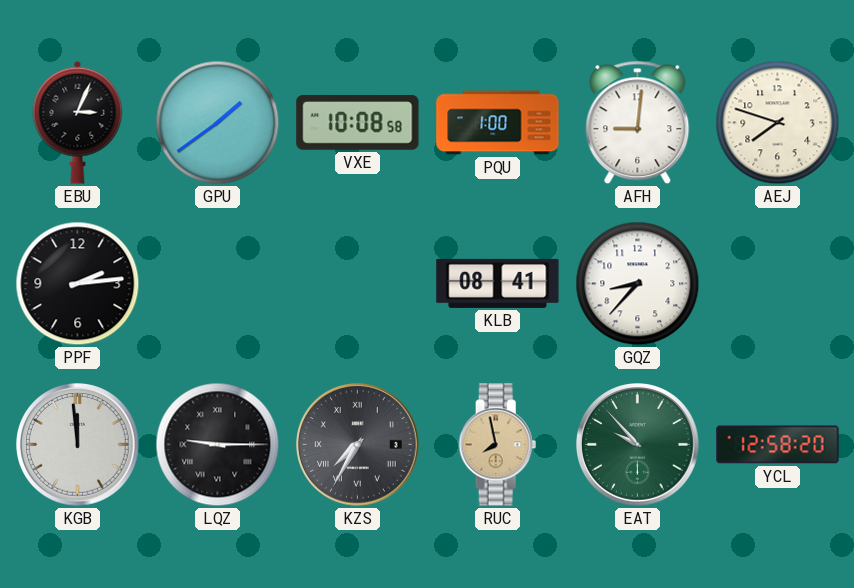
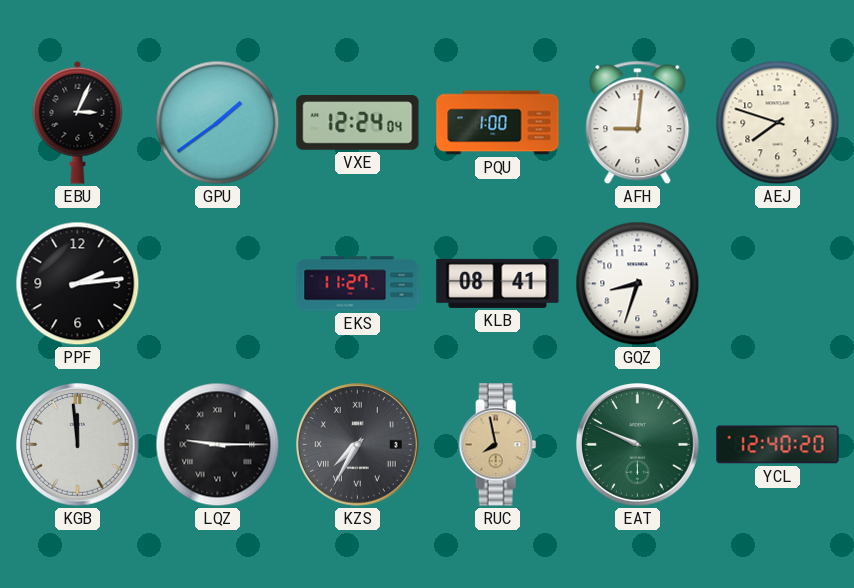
VXE: 10:08 -> 12:24
EKS: none -> 11:27
GQZ: 8:37 -> 8:33
EAT: 9:53 -> 9:49
YCL: 12:58 -> 12:40
